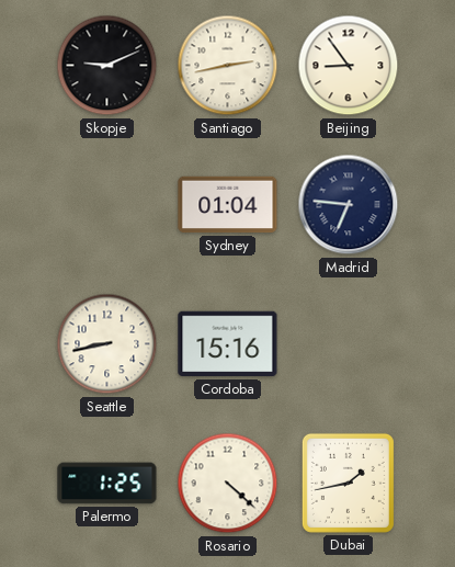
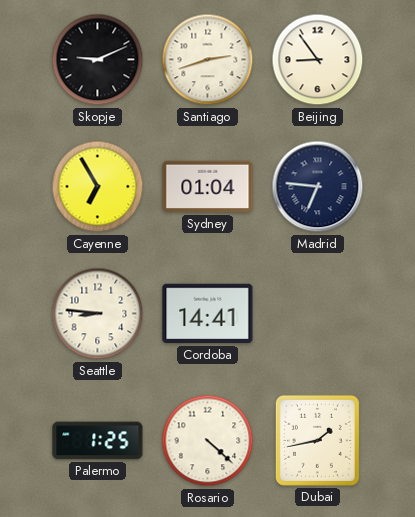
Santiago: 2:43 -> 2:42
Cayenne: none -> 6:55
Seattle: 8:43 -> 8:46
Cordoba: 15:16 -> 14:41
